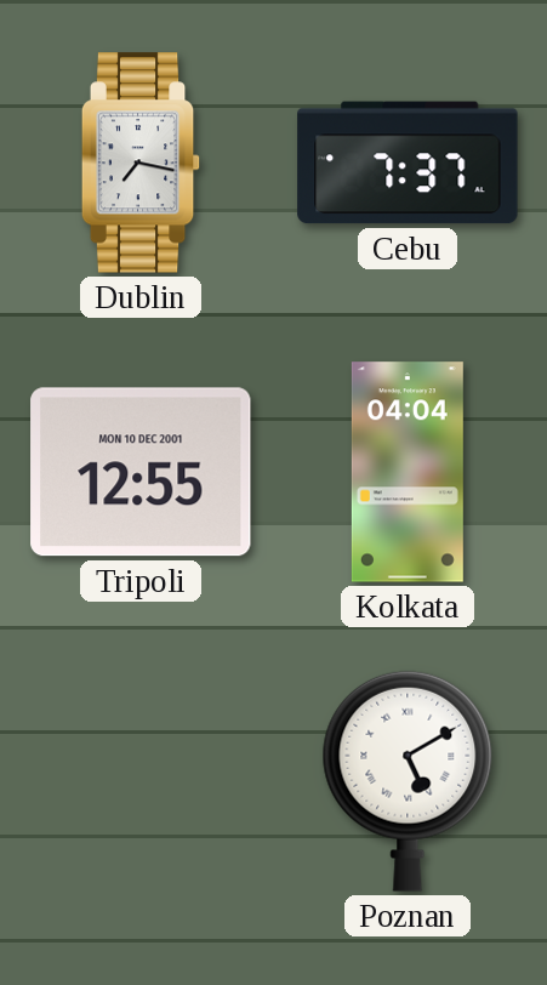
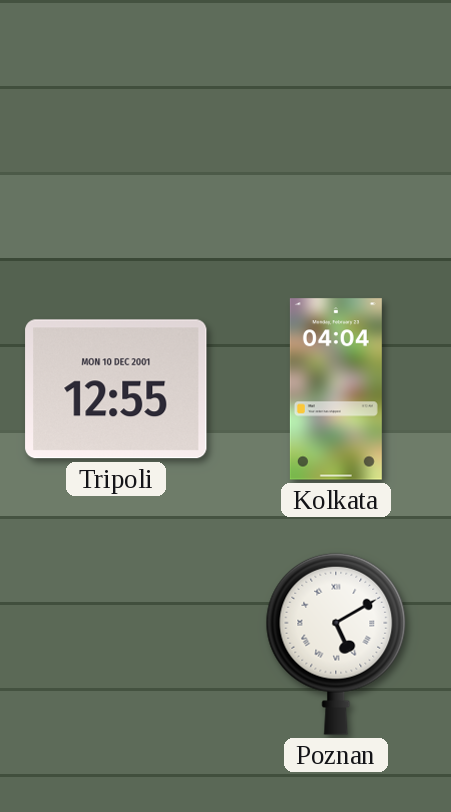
Dublin: 7:17 -> none
Cebu: 7:37 -> none
